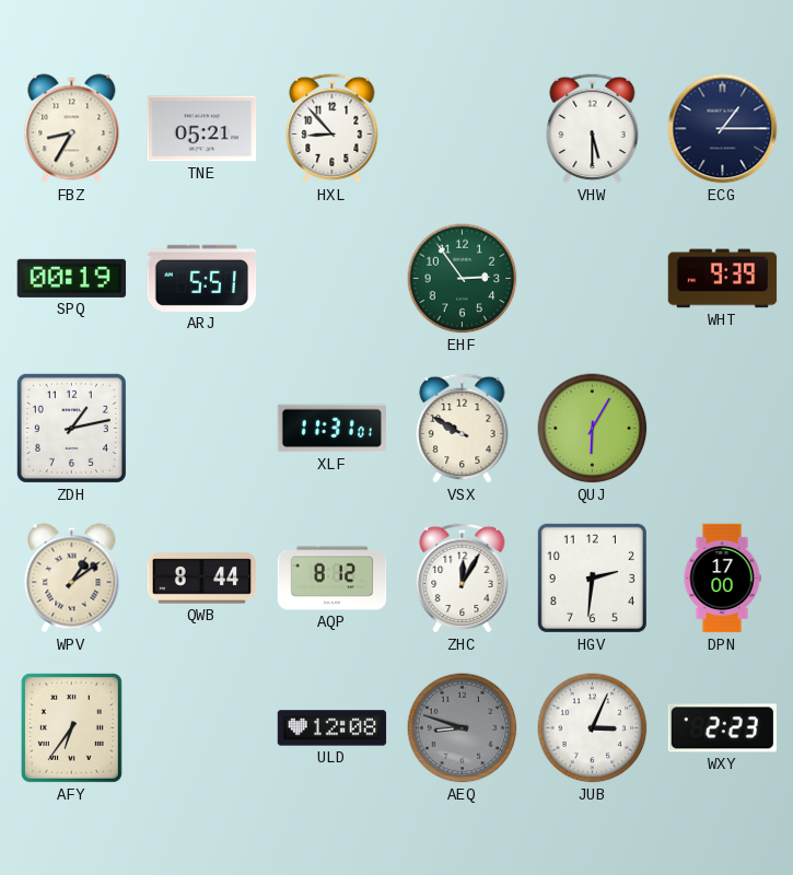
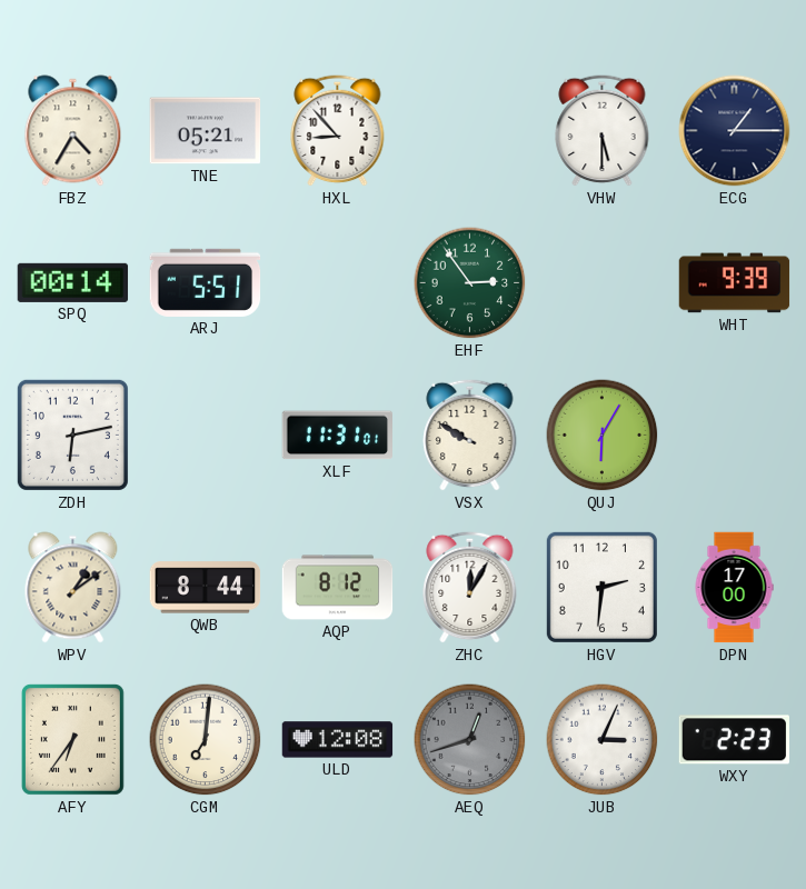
FBZ: 8:35 -> 4:35
SPQ: 00:19 -> 00:14
ZDH: 1:13 -> 6:13
CGM: none -> 7:01
AEQ: 8:48 -> 12:42
